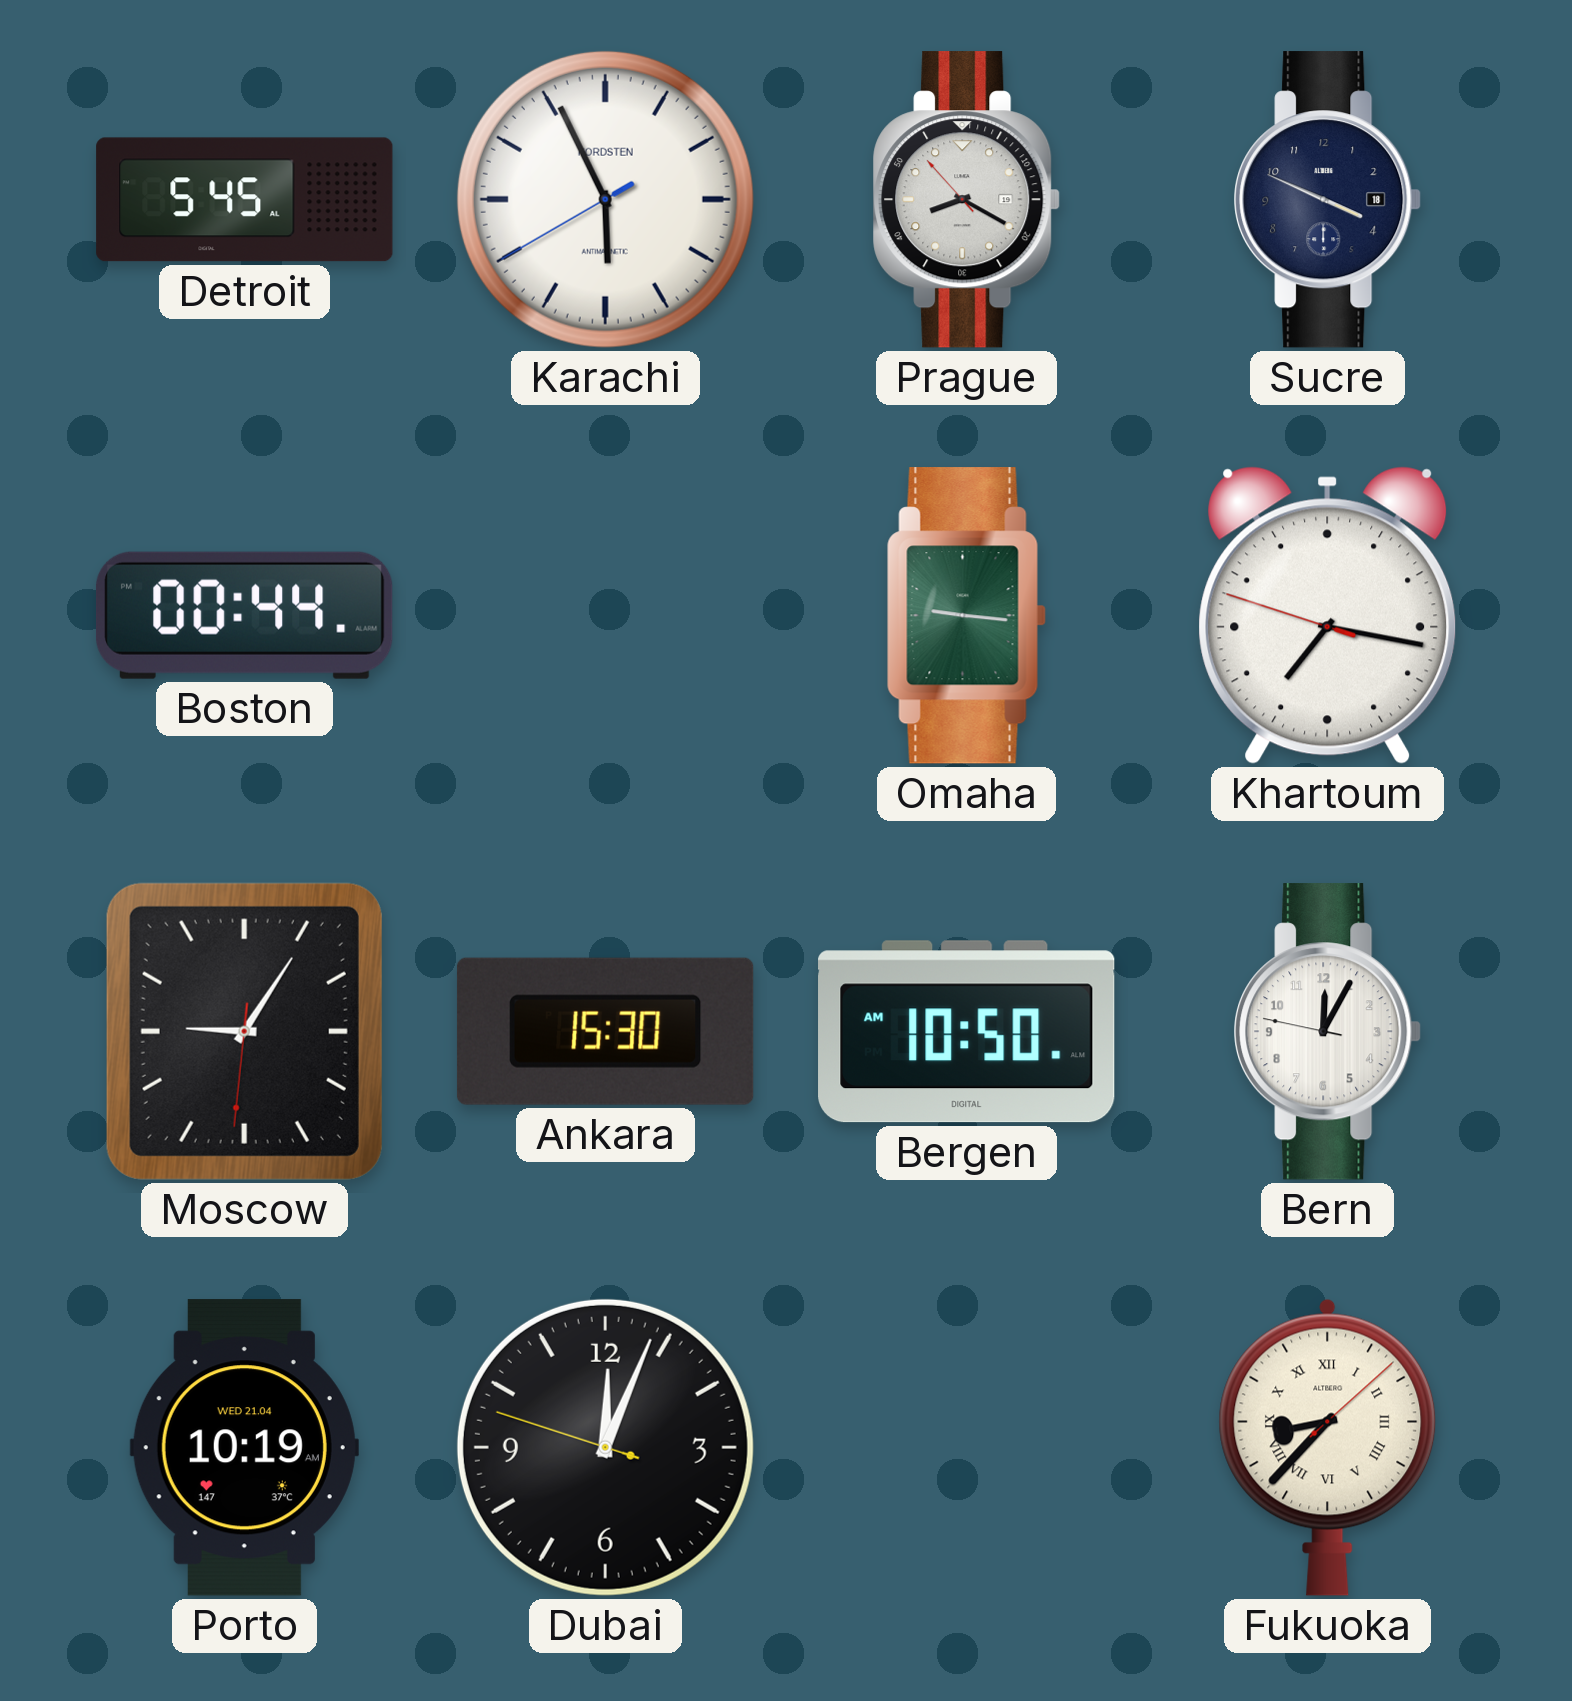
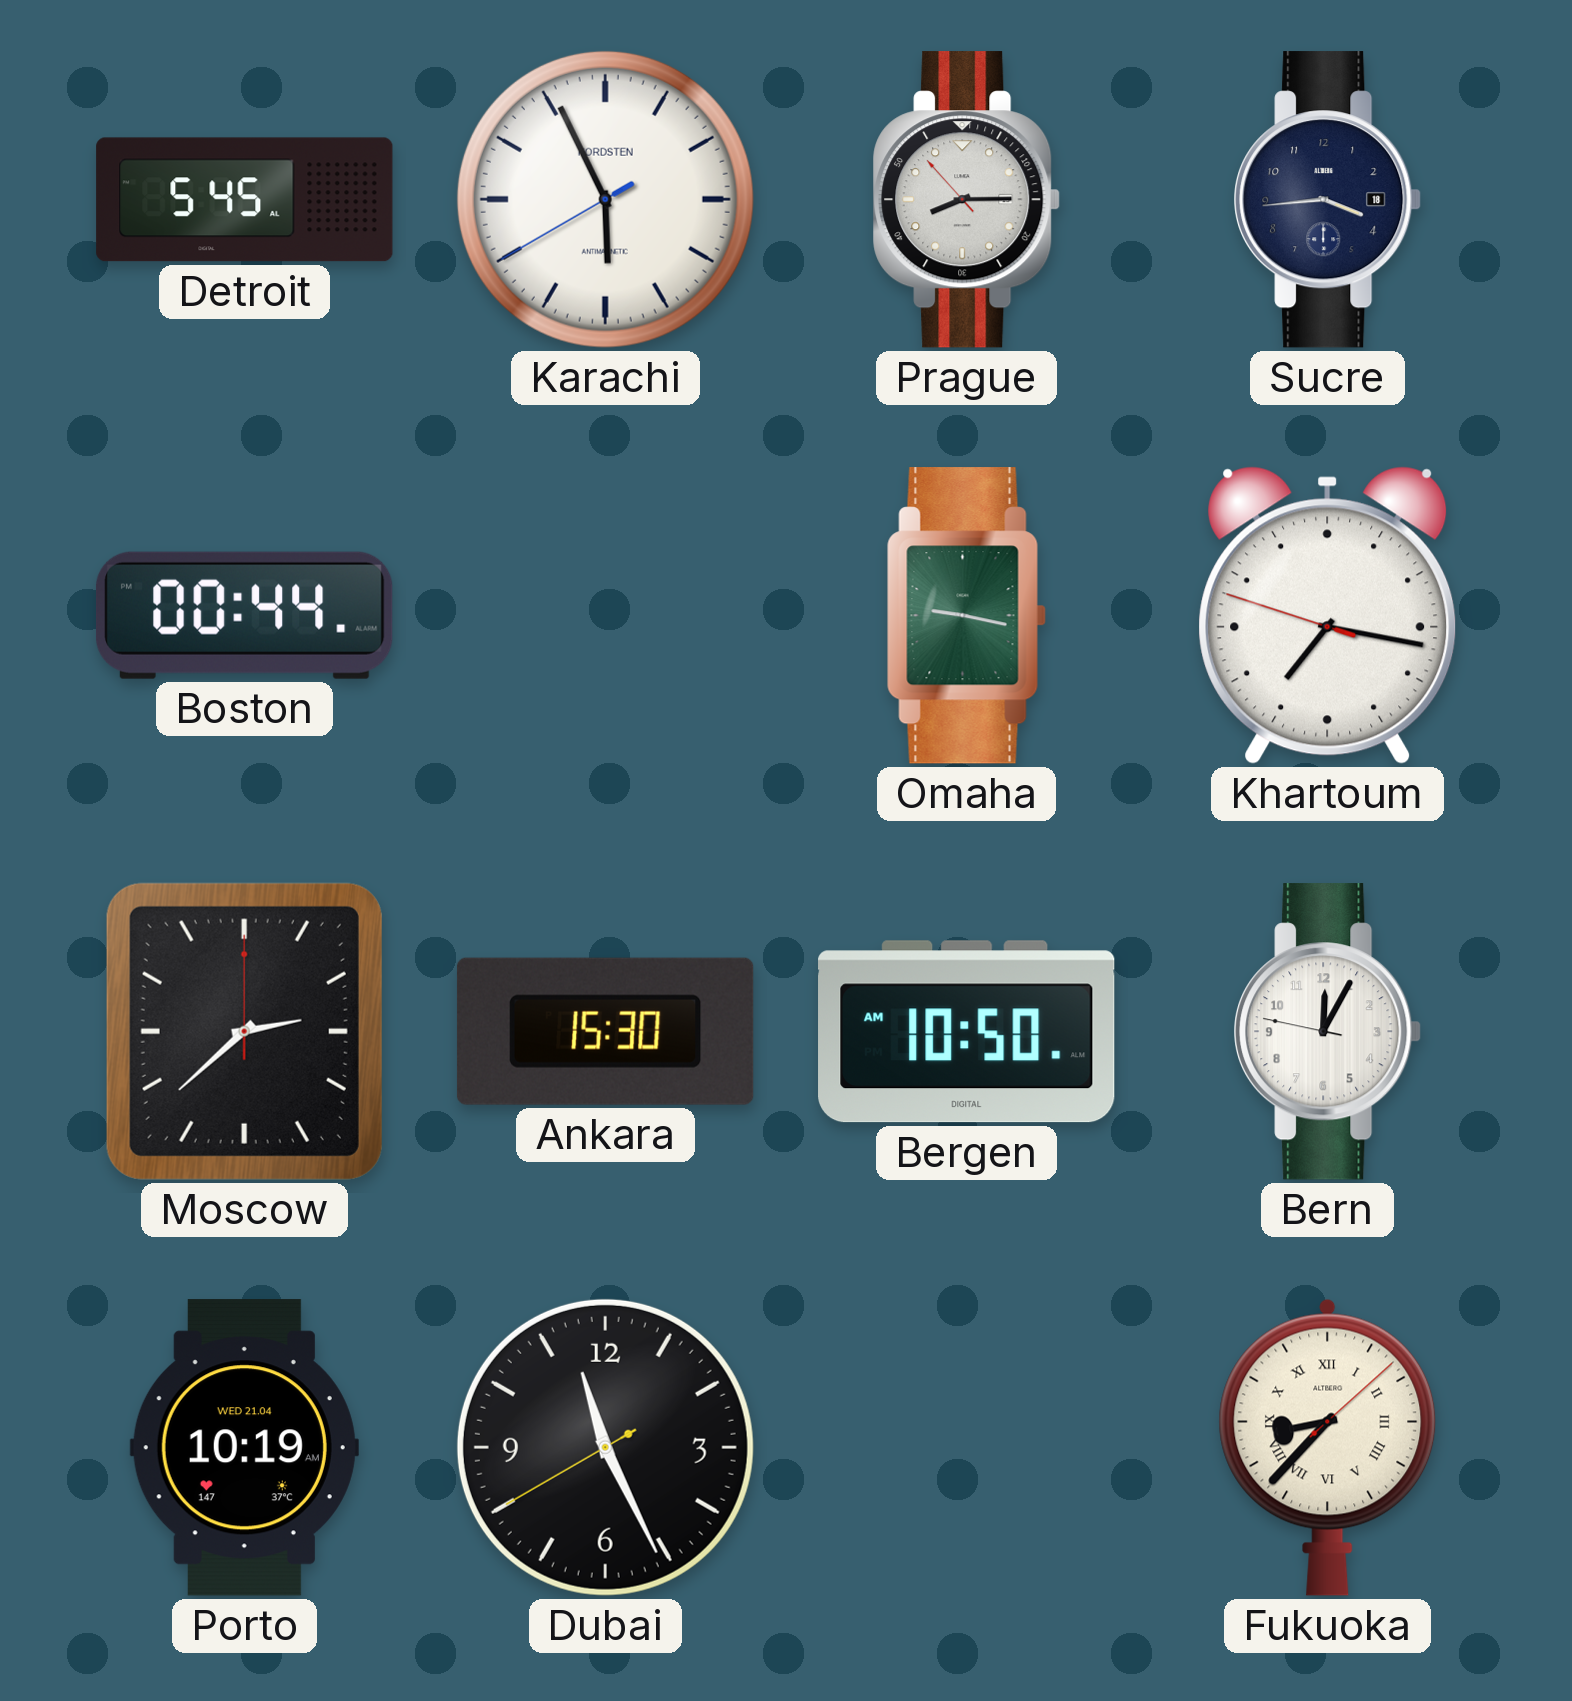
Prague: 8:19 -> 8:14
Sucre: 3:49 -> 3:44
Omaha: 9:16 -> 9:17
Moscow: 9:05 -> 2:38
Dubai: 12:03 -> 11:25
